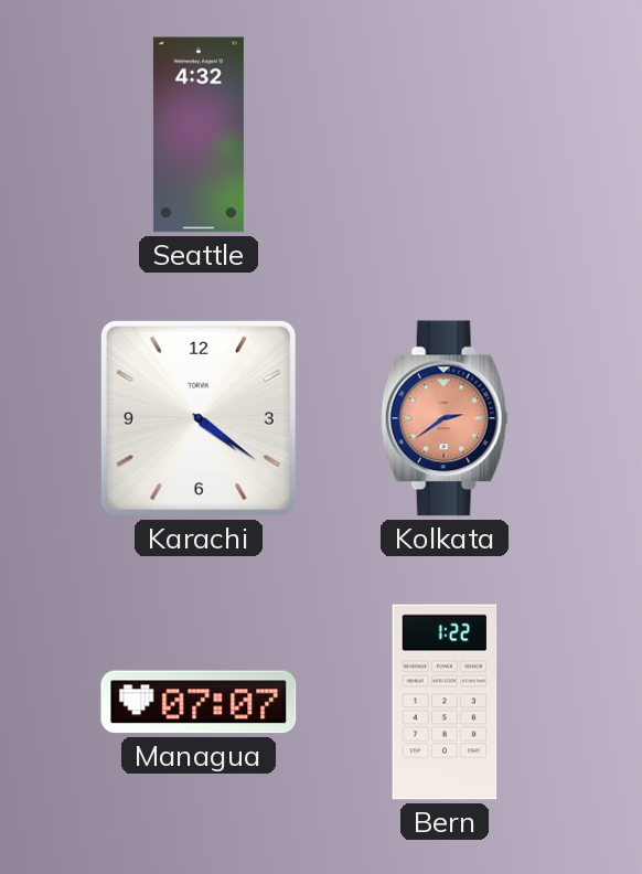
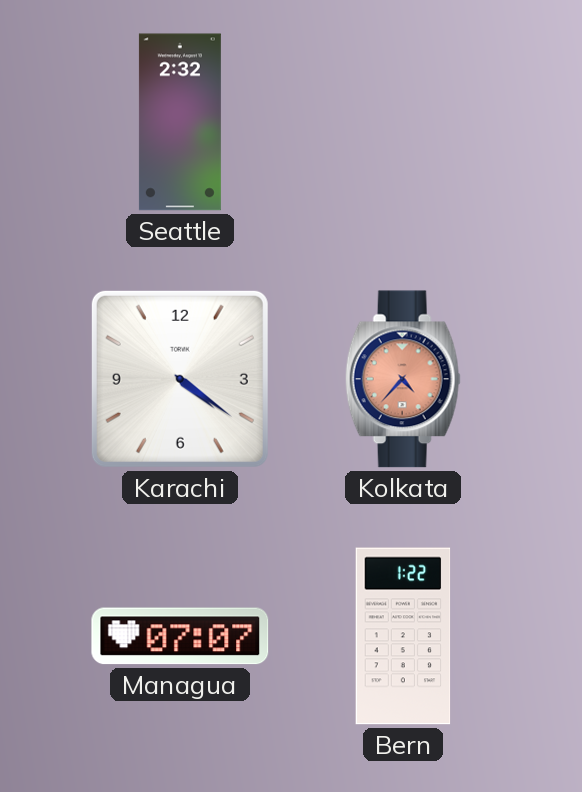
Seattle: 4:32 -> 2:32
Kolkata: 2:39 -> 4:37
